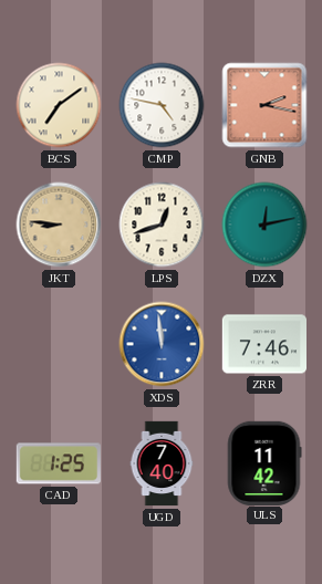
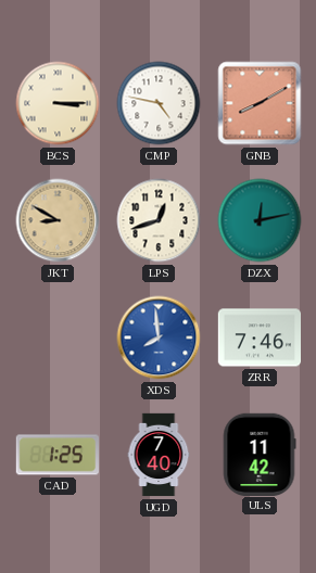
BCS: 7:09 -> 3:15
GNB: 2:17 -> 8:10
JKT: 8:46 -> 8:50
XDS: 11:59 -> 7:59
